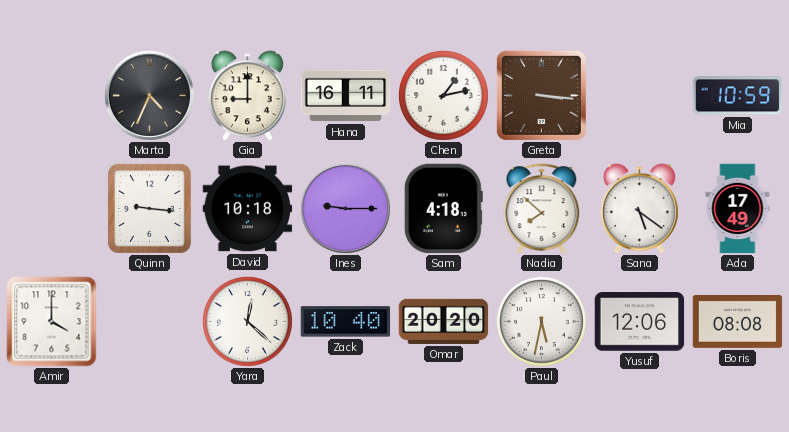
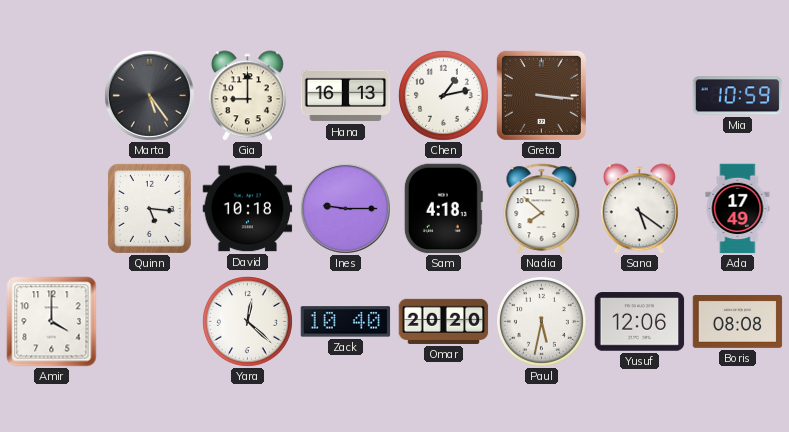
Marta: 4:34 -> 5:24
Hana: 16:11 -> 16:13
Quinn: 9:16 -> 5:16
